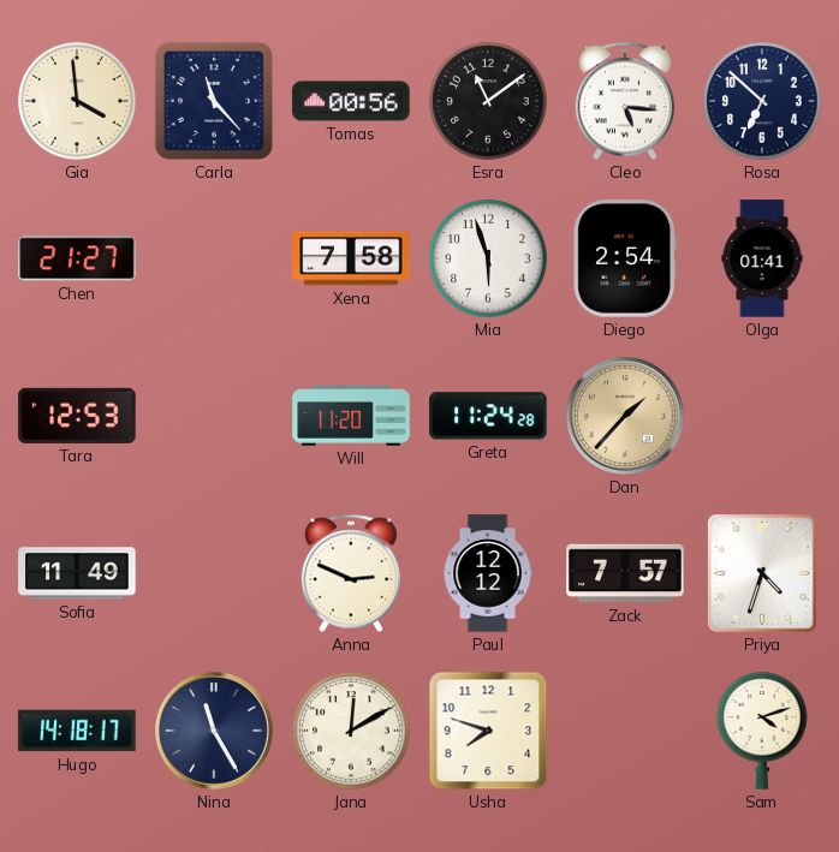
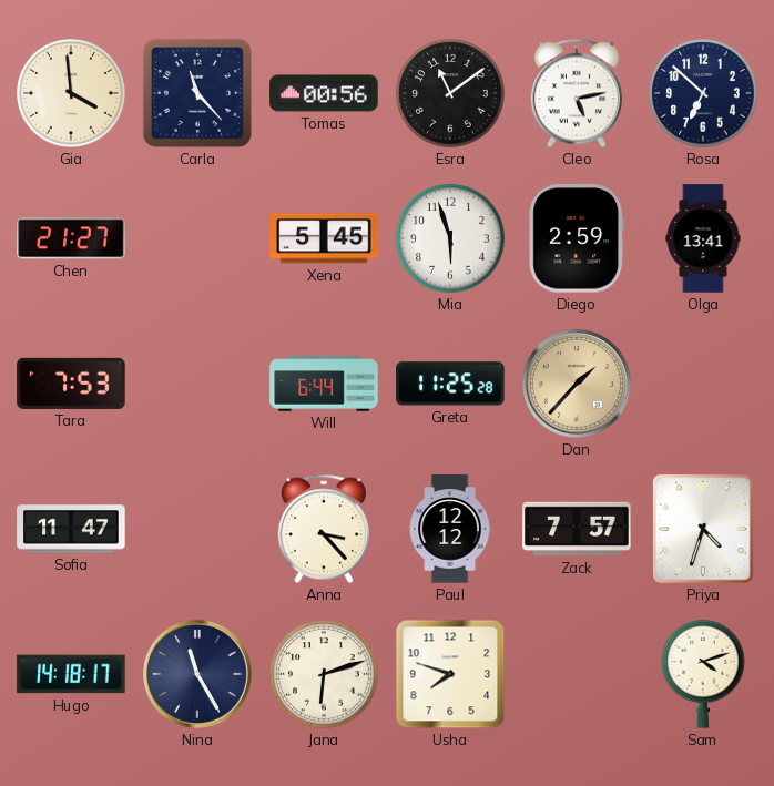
Cleo: 5:16 -> 5:13
Xena: 7:58 -> 5:45
Diego: 2:54 -> 2:59
Olga: 01:41 -> 13:41
Tara: 12:53 -> 7:53
Will: 11:20 -> 6:44
Greta: 11:24 -> 11:25
Sofia: 11:49 -> 11:47
Anna: 2:49 -> 3:23
Jana: 12:10 -> 6:12
